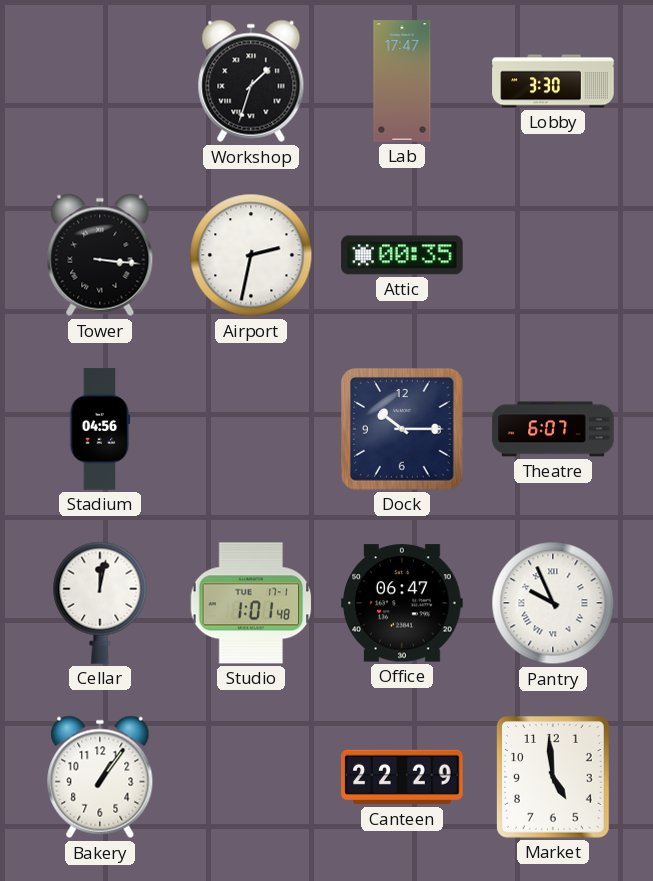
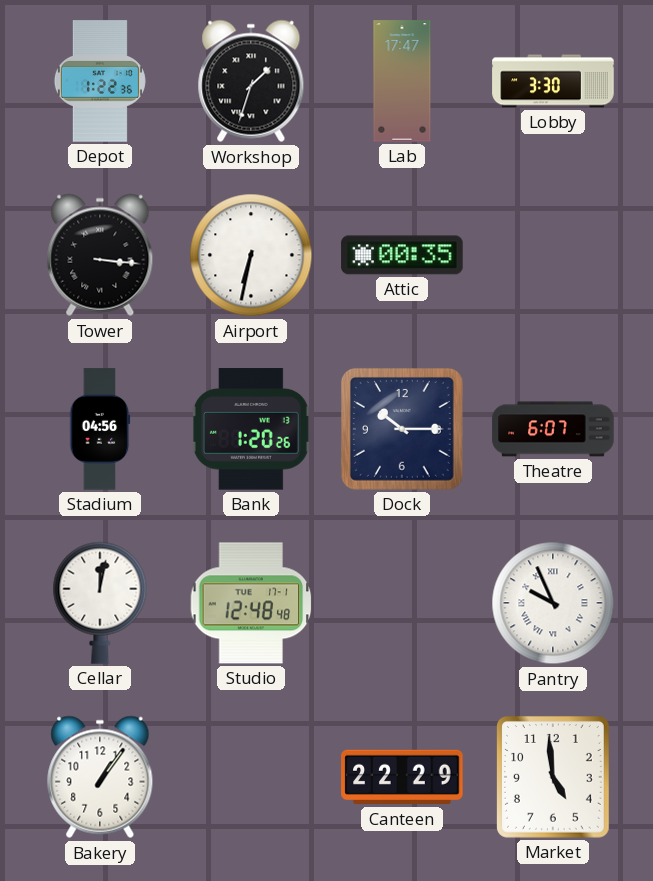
Depot: none -> 1:22
Airport: 2:32 -> 6:32
Bank: none -> 1:20
Studio: 1:01 -> 12:48
Office: 06:47 -> none
